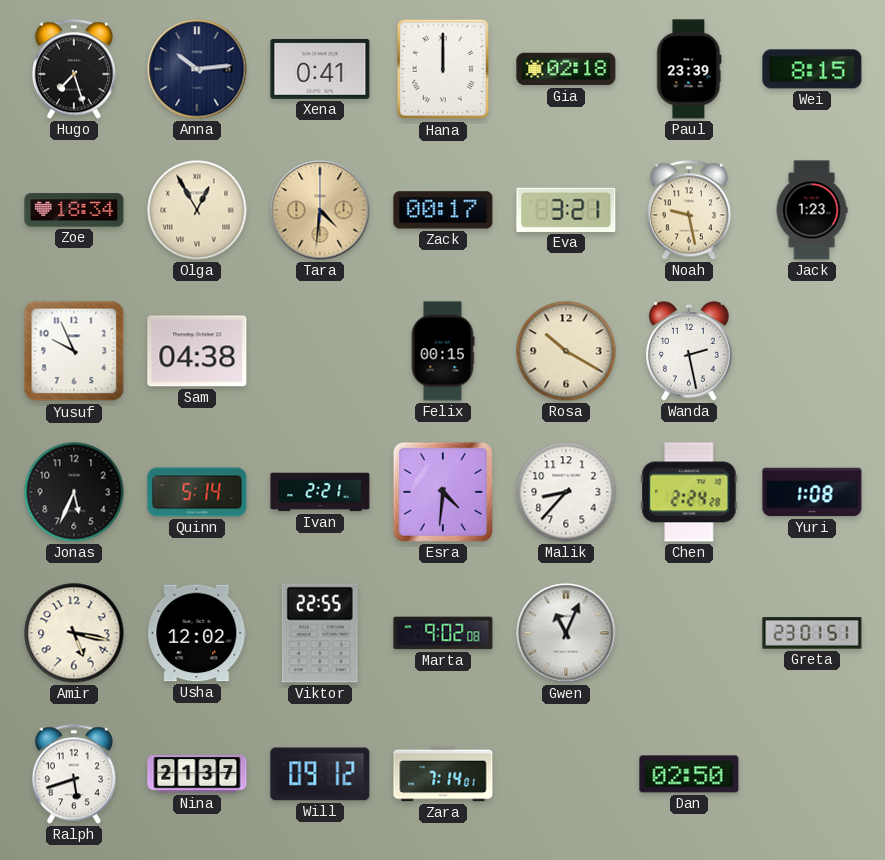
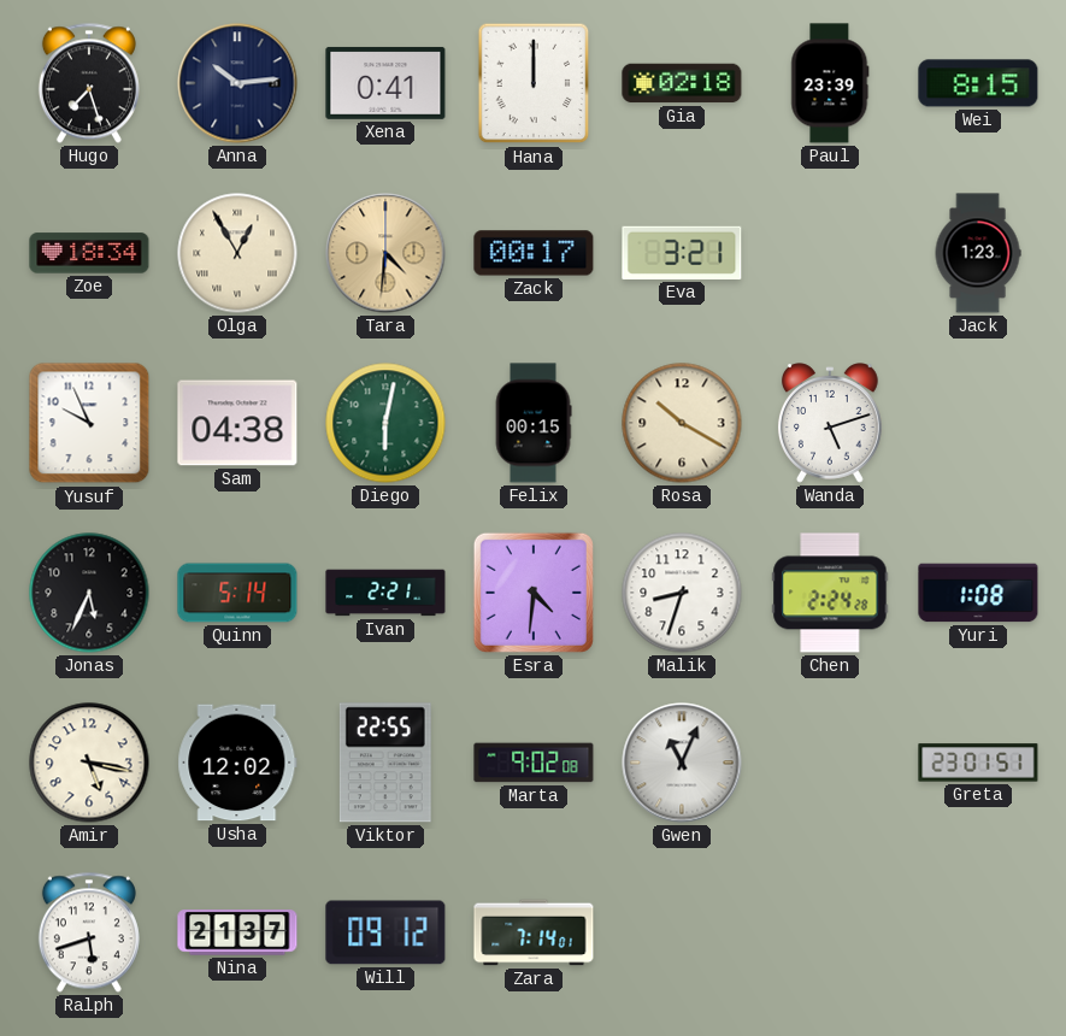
Noah: 9:28 -> none
Diego: none -> 6:02
Wanda: 2:28 -> 5:12
Malik: 8:37 -> 8:33
Dan: 02:50 -> none
